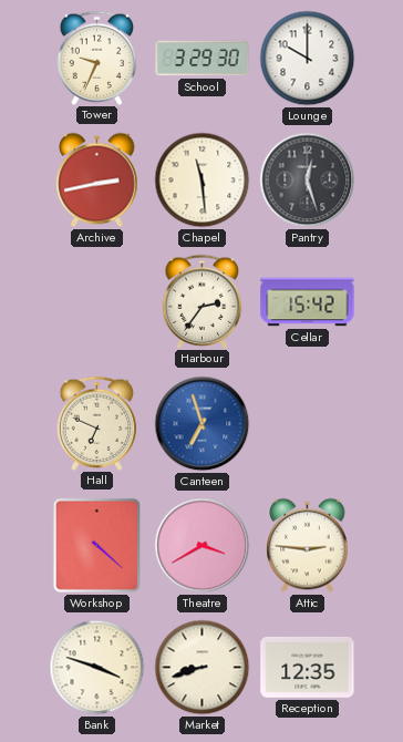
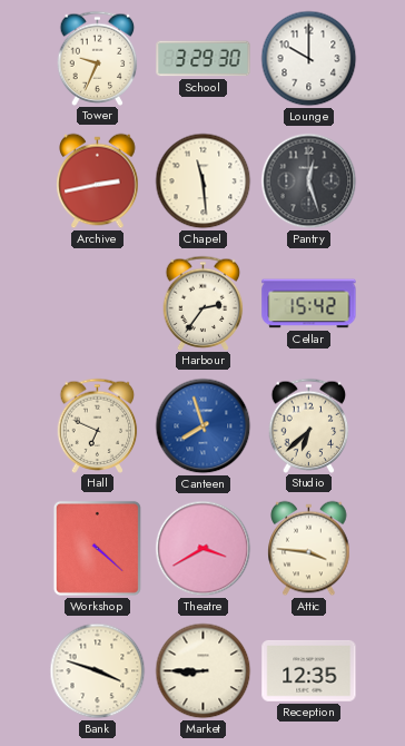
Canteen: 6:57 -> 7:57
Studio: none -> 6:38
Attic: 2:46 -> 3:46
Market: 8:42 -> 8:45
